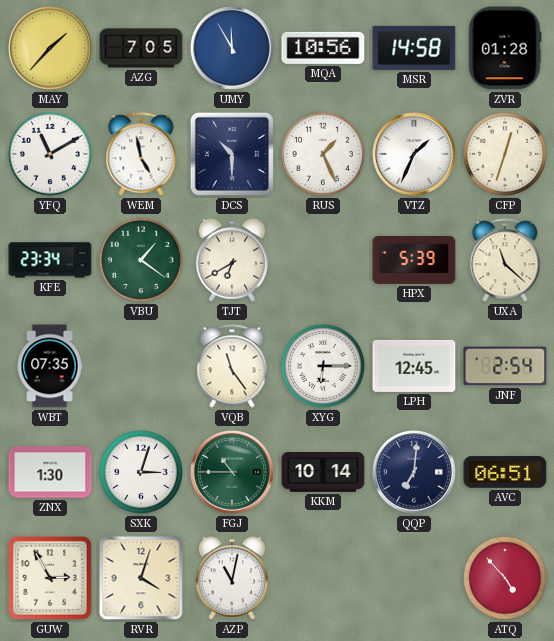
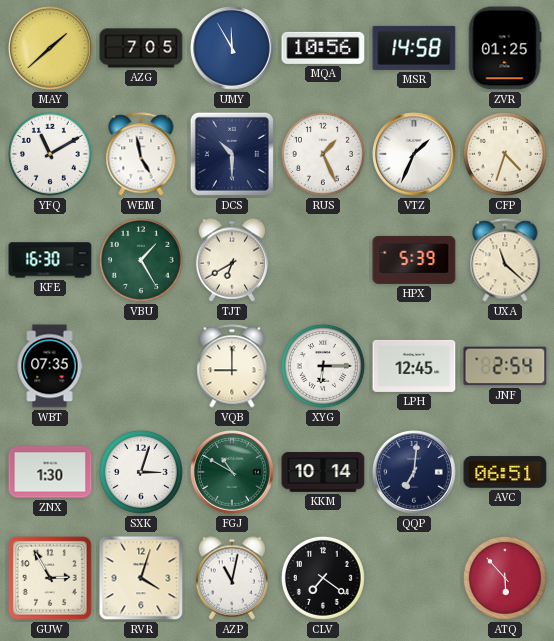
MAY: 1:37 -> 1:38
ZVR: 01:28 -> 01:25
CFP: 12:33 -> 4:33
KFE: 23:34 -> 16:30
VBU: 1:21 -> 1:25
VQB: 11:24 -> 9:00
FGJ: 10:45 -> 10:50
CLV: none -> 7:21
ATQ: 4:53 -> 5:53
